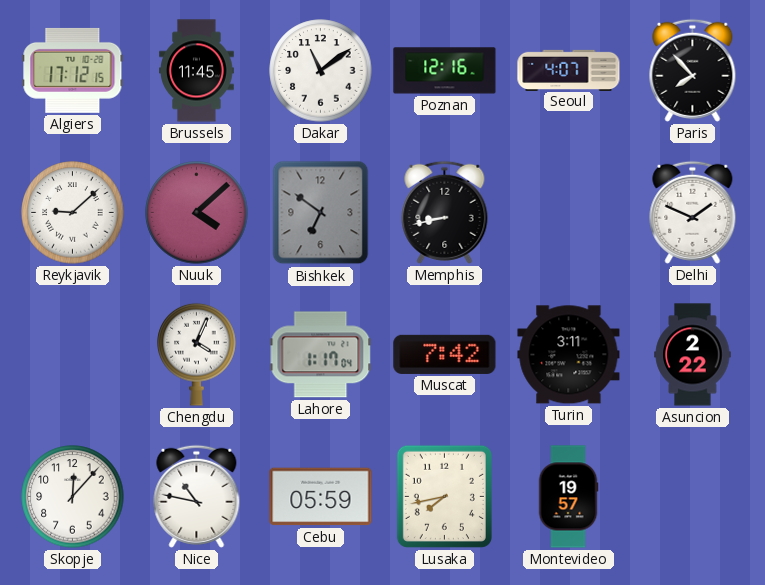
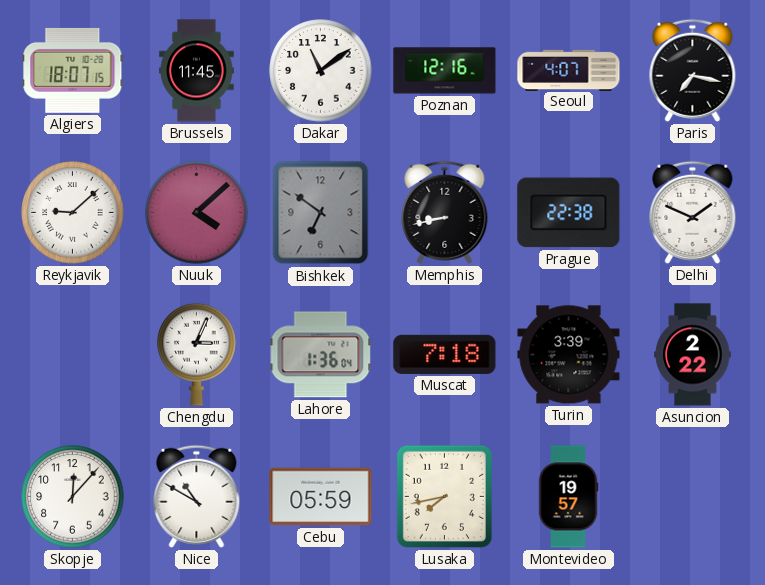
Algiers: 17:12 -> 18:07
Paris: 7:53 -> 7:17
Prague: none -> 22:38
Chengdu: 4:04 -> 3:04
Lahore: 1:17 -> 1:36
Muscat: 7:42 -> 7:18
Turin: 3:11 -> 3:39
Nice: 10:47 -> 10:50
